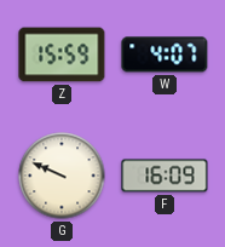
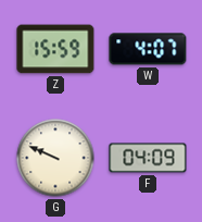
F: 16:09 -> 04:09
